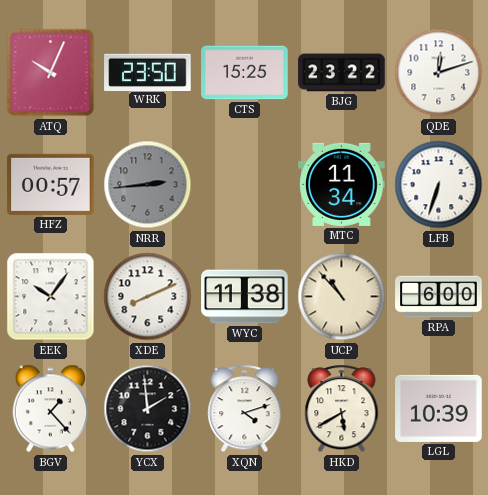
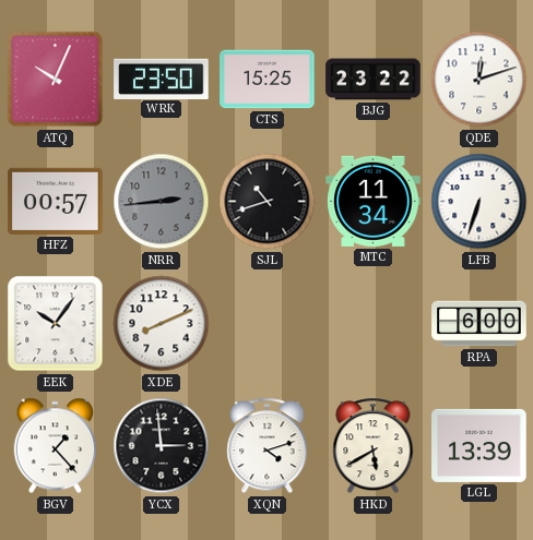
SJL: none -> 10:42
WYC: 11:38 -> none
UCP: 10:53 -> none
YCX: 1:59 -> 2:59
LGL: 10:39 -> 13:39
